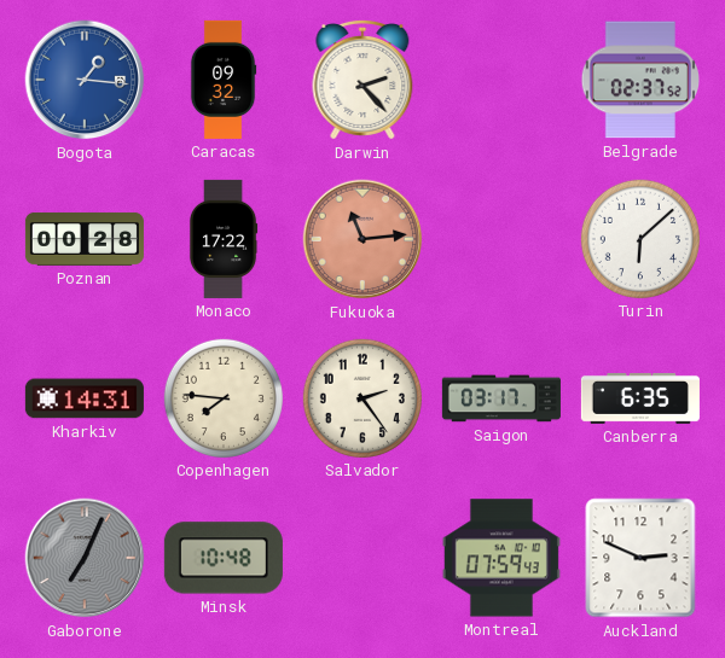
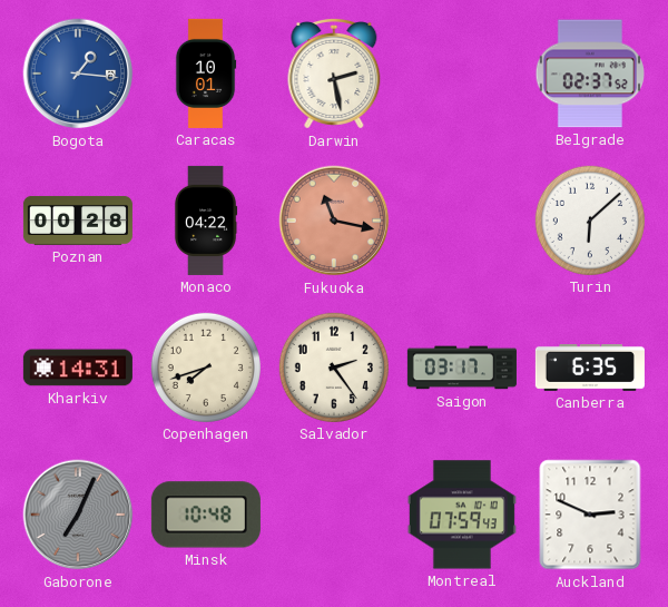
Caracas: 09:32 -> 10:01
Darwin: 2:23 -> 2:28
Monaco: 17:22 -> 04:22
Fukuoka: 11:14 -> 11:17
Copenhagen: 7:46 -> 7:42
